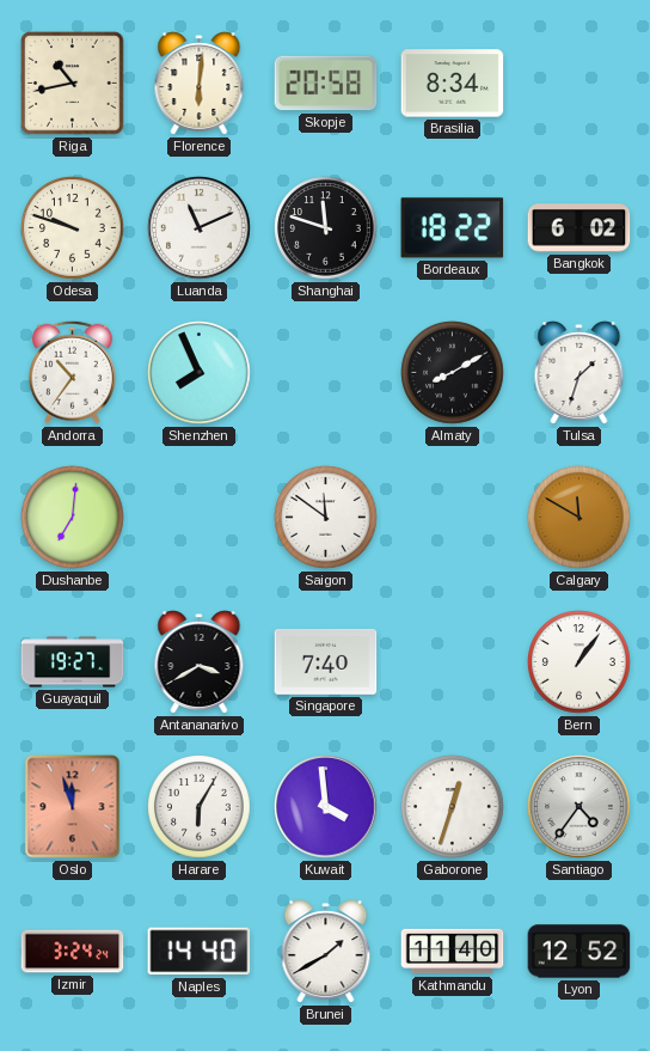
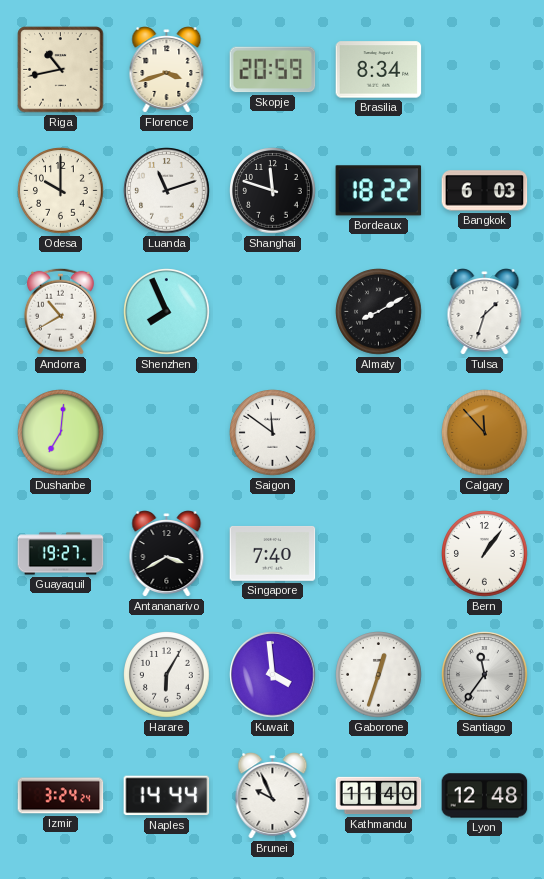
Florence: 6:01 -> 3:42
Skopje: 20:58 -> 20:59
Odesa: 9:48 -> 10:00
Luanda: 11:11 -> 11:12
Bangkok: 6:02 -> 6:03
Andorra: 10:36 -> 10:40
Calgary: 11:50 -> 11:53
Oslo: 11:57 -> none
Santiago: 4:36 -> 11:36
Naples: 14:40 -> 14:44
Brunei: 1:40 -> 9:56
Lyon: 12:52 -> 12:48
